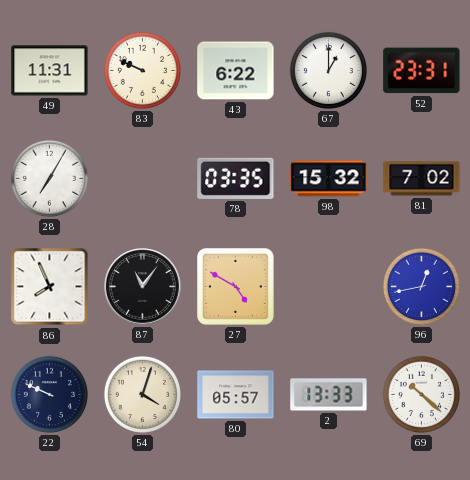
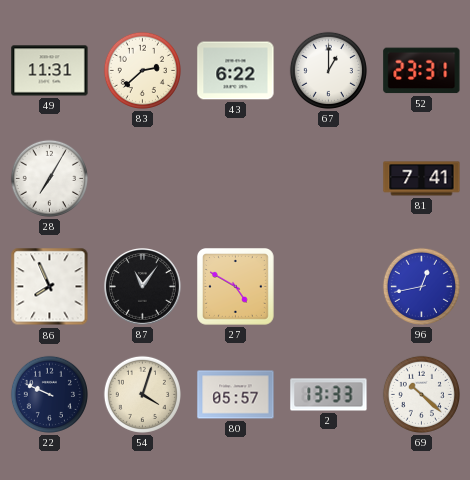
83: 9:49 -> 2:38
78: 03:35 -> none
98: 15:32 -> none
81: 7:02 -> 7:41
